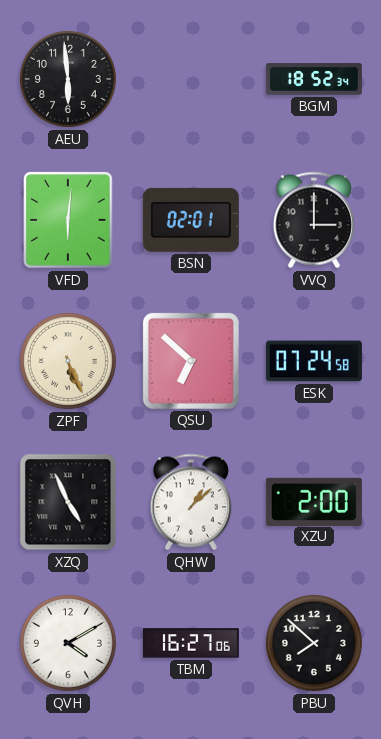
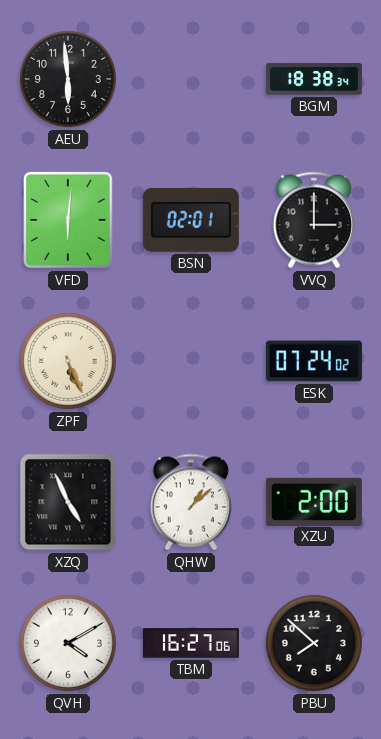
BGM: 18:52 -> 18:38
QSU: 6:52 -> none
ESK: 07:24:58 -> 07:24:02
